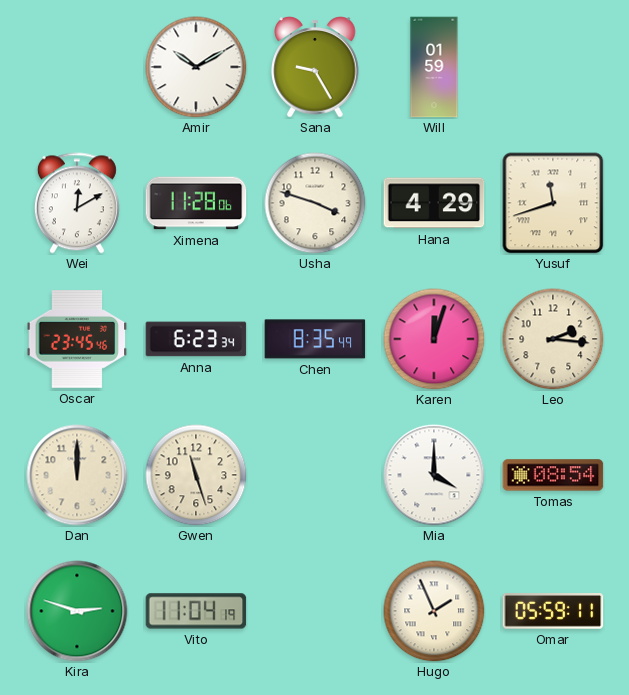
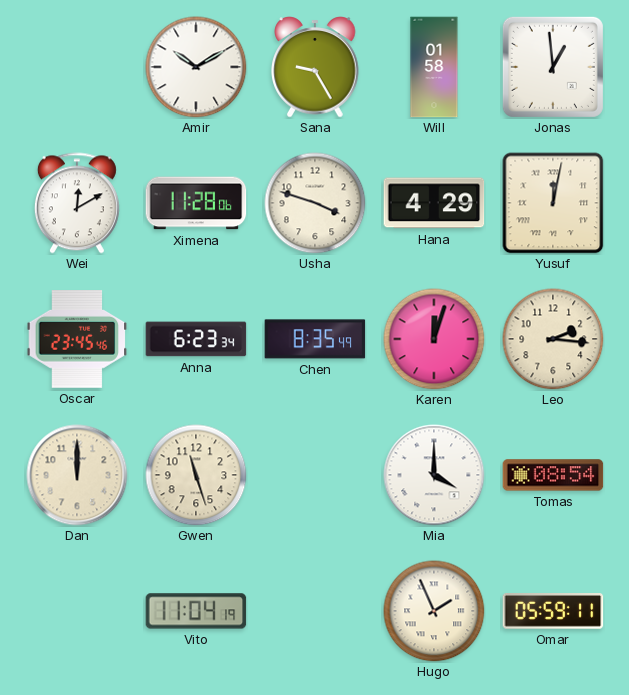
Will: 01:59 -> 01:58
Jonas: none -> 12:59
Yusuf: 11:42 -> 12:02
Kira: 2:48 -> none
